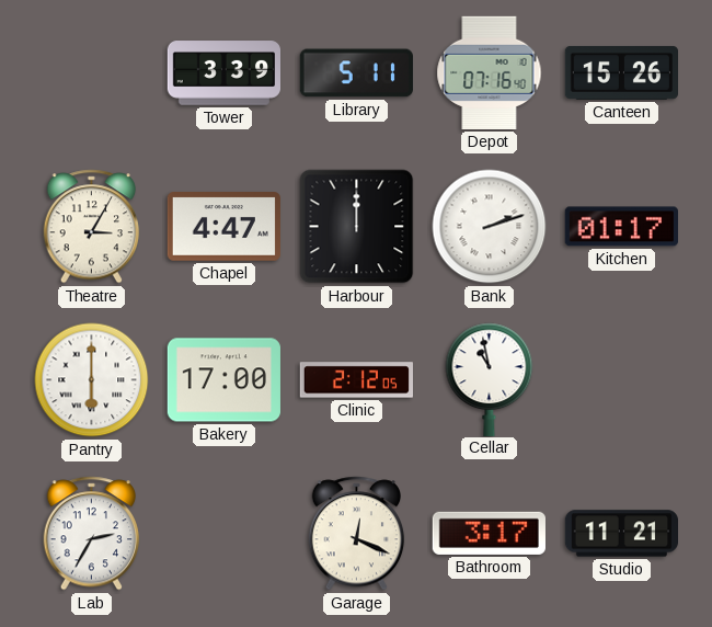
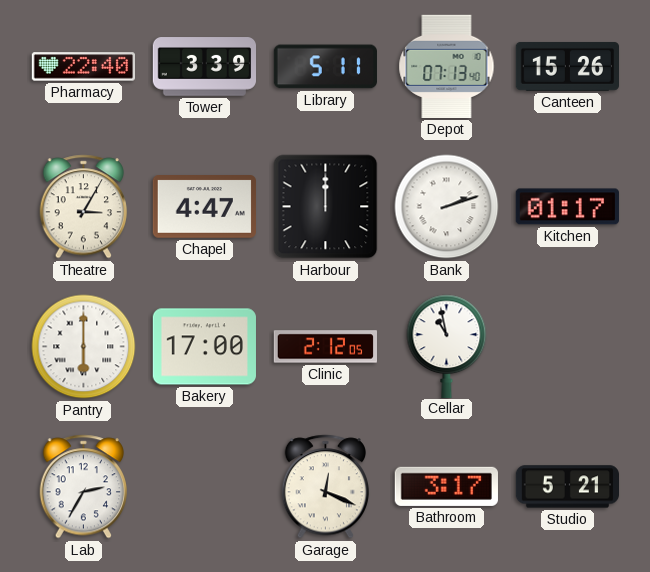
Pharmacy: none -> 22:40
Depot: 07:16 -> 07:13
Studio: 11:21 -> 5:21
